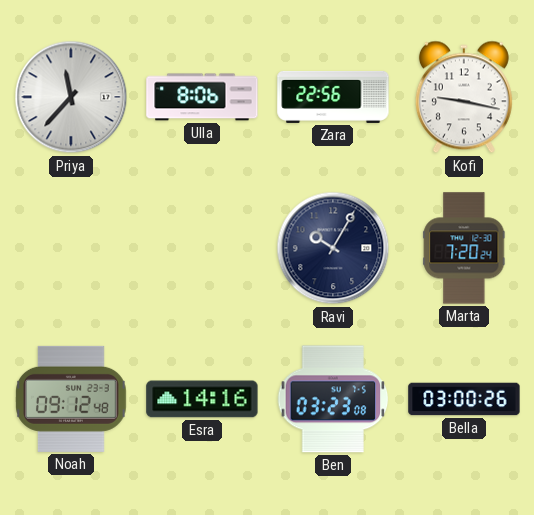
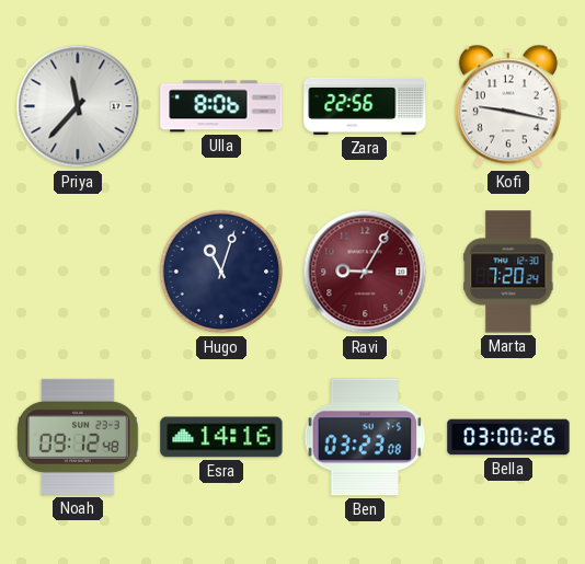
Hugo: none -> 11:03
Ravi: 10:05 -> 9:05
Ravi dial: navy -> burgundy
